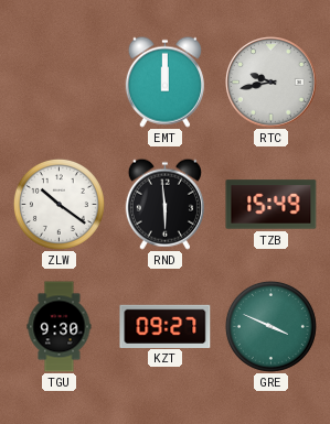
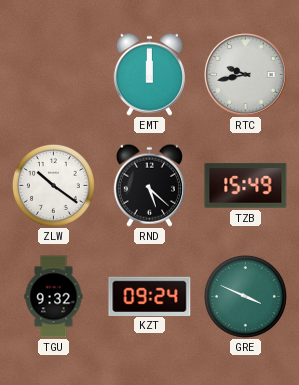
RND: 5:59 -> 5:22
TGU: 9:30 -> 9:32
KZT: 09:27 -> 09:24
